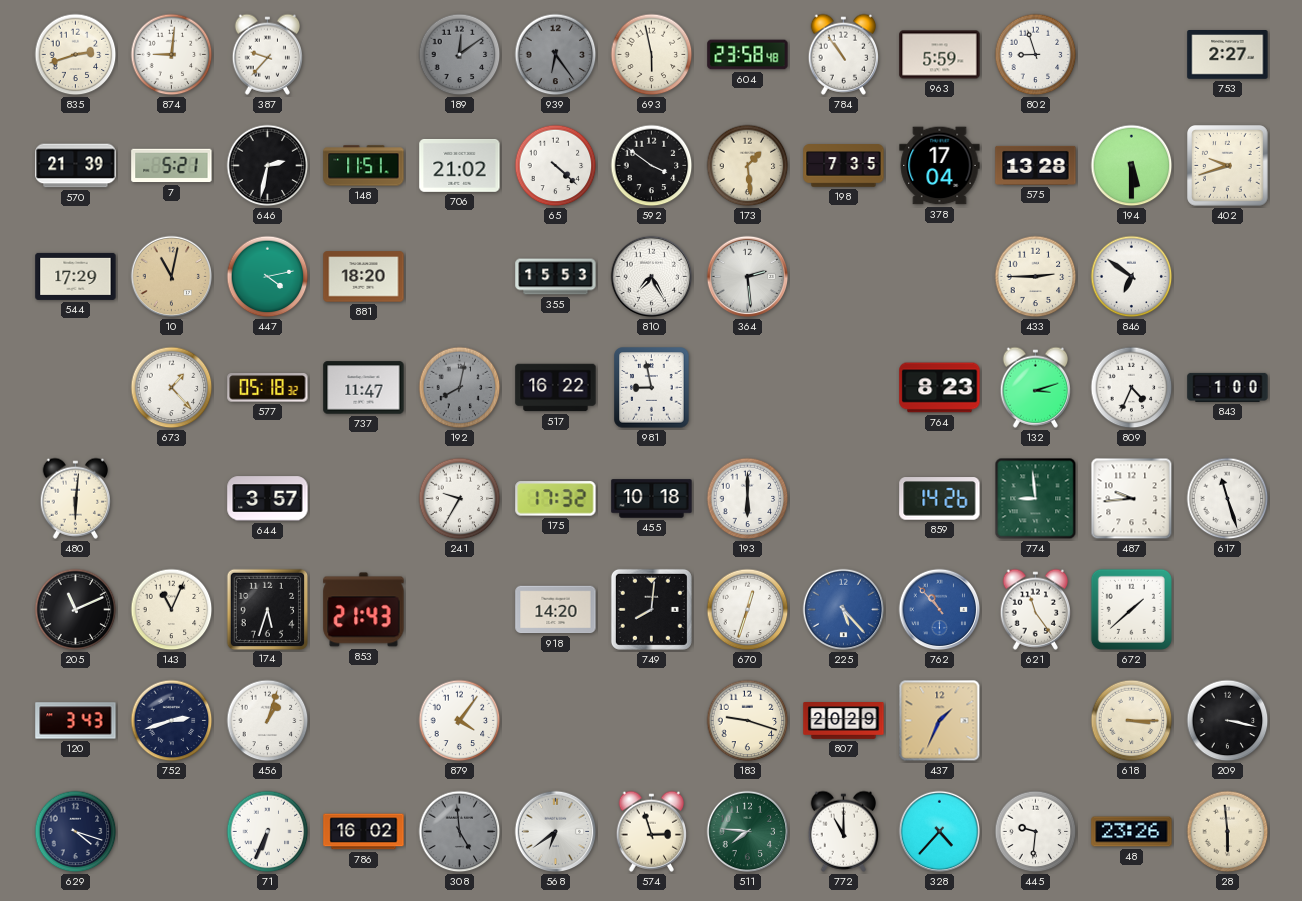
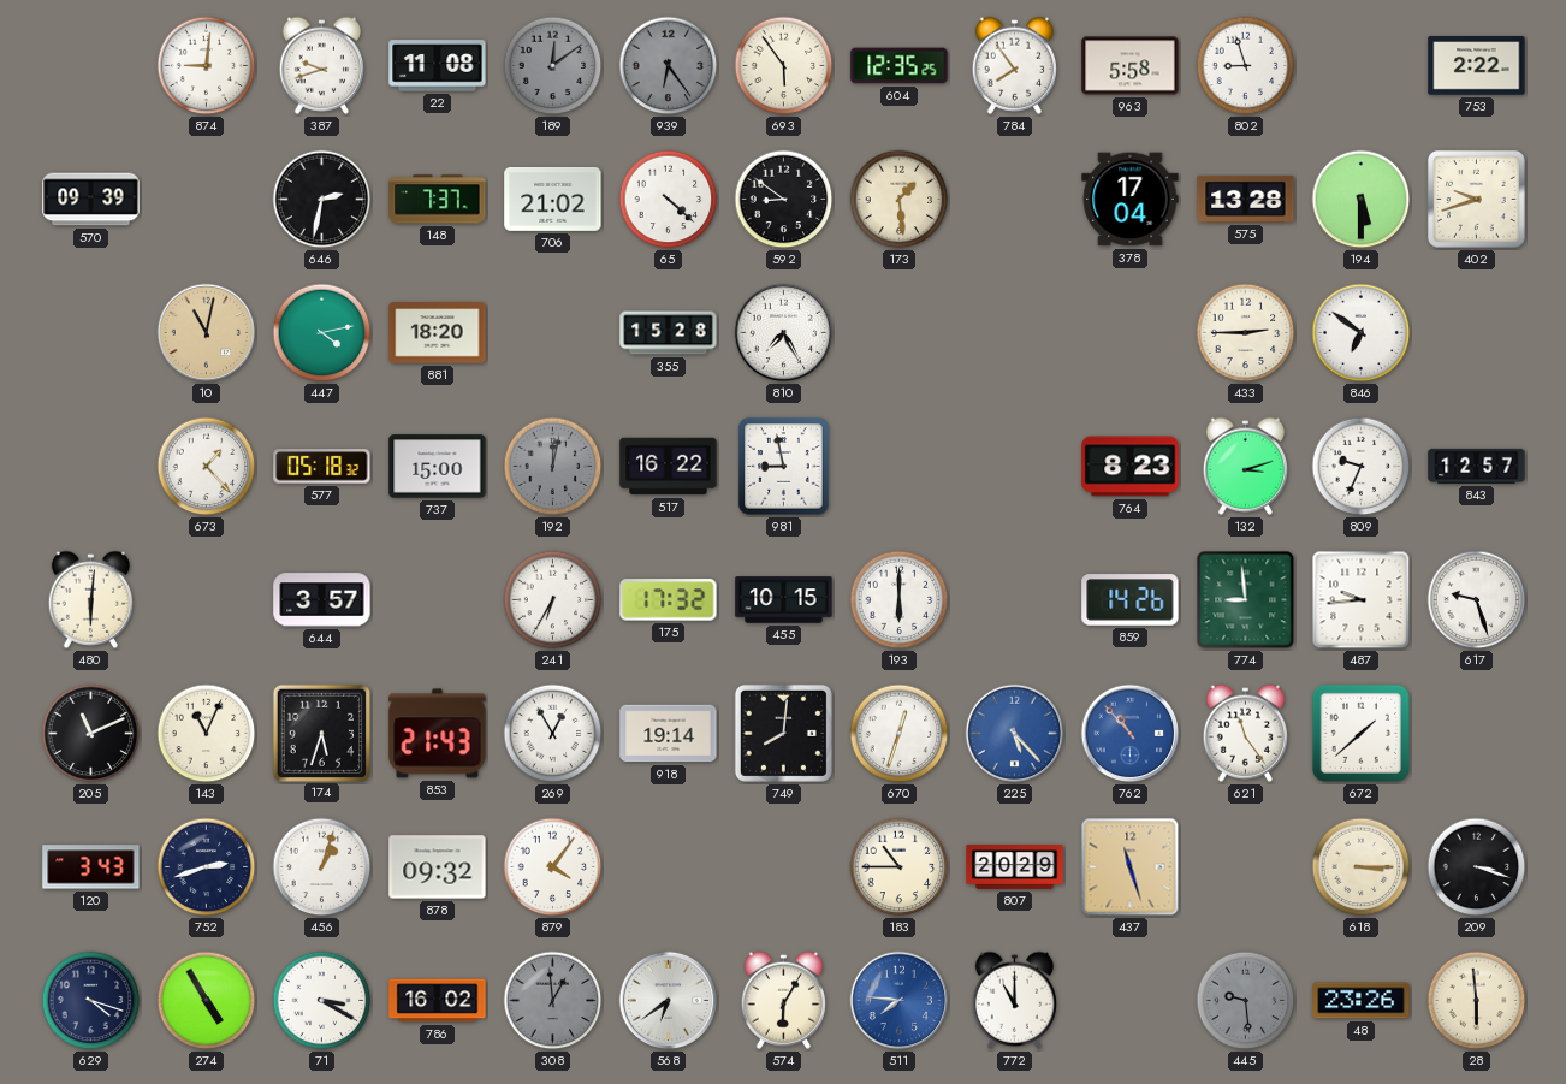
835: 2:42 -> none
387: 9:37 -> 9:42
22: none -> 11:08
693: 5:58 -> 5:54
604: 23:58 -> 12:35
784: 10:54 -> 7:54
963: 5:59 -> 5:58
753: 2:27 -> 2:22
570: 21:39 -> 09:39
7: 5:21 -> none
148: 11:51 -> 7:37
592: 3:51 -> 8:51
198: 7:35 -> none
544: 17:29 -> none
355: 15:53 -> 15:28
364: 2:29 -> none
737: 11:47 -> 15:00
192: 8:02 -> 12:02
809: 4:34 -> 9:34
843: 1:00 -> 12:57
241: 9:35 -> 6:35
455: 10:18 -> 10:15
617: 11:27 -> 9:27
269: none -> 12:55
918: 14:20 -> 19:14
878: none -> 09:32
183: 9:18 -> 10:45
437: 1:34 -> 11:27
209: 3:17 -> 3:18
274: none -> 4:55
71: 6:34 -> 3:20
308: 4:59 -> 12:59
574: 2:57 -> 6:05
511 dial: green -> blue
328: 4:37 -> none
445: 9:31 -> 9:29
445 dial: white -> grey
